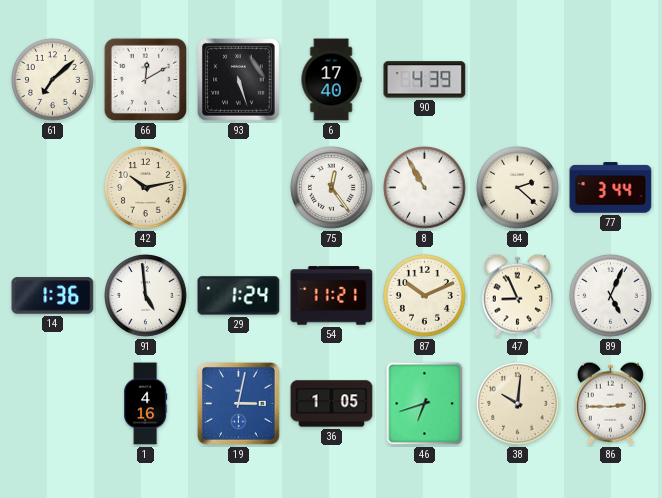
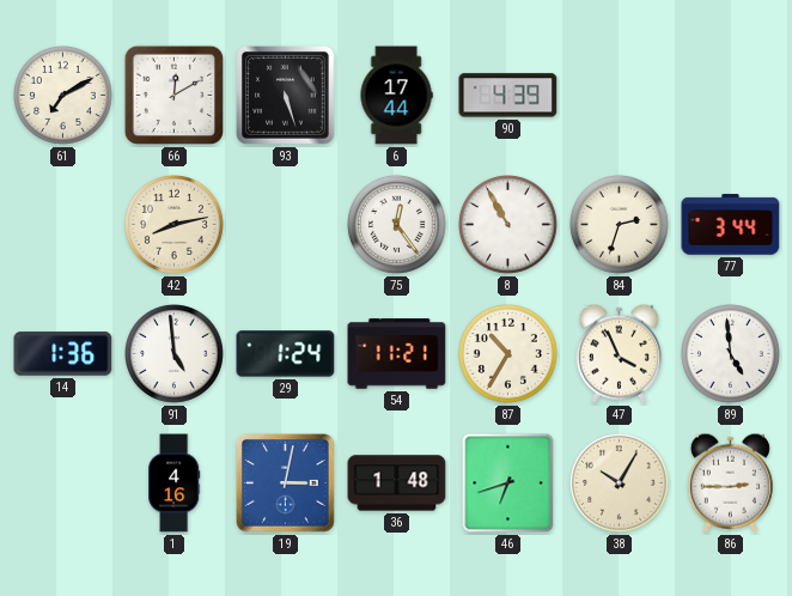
61: 7:08 -> 7:10
6: 17:40 -> 17:44
42: 10:13 -> 8:13
84: 2:22 -> 2:33
87: 10:11 -> 10:35
47: 8:56 -> 3:56
89: 5:04 -> 4:59
36: 1:05 -> 1:48
38: 10:01 -> 10:05
